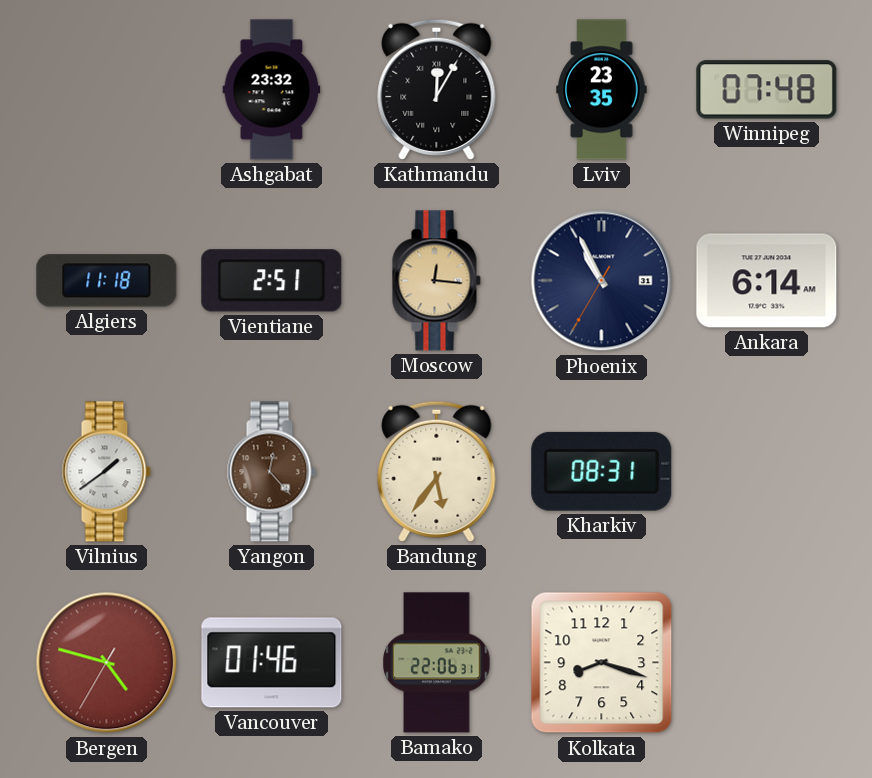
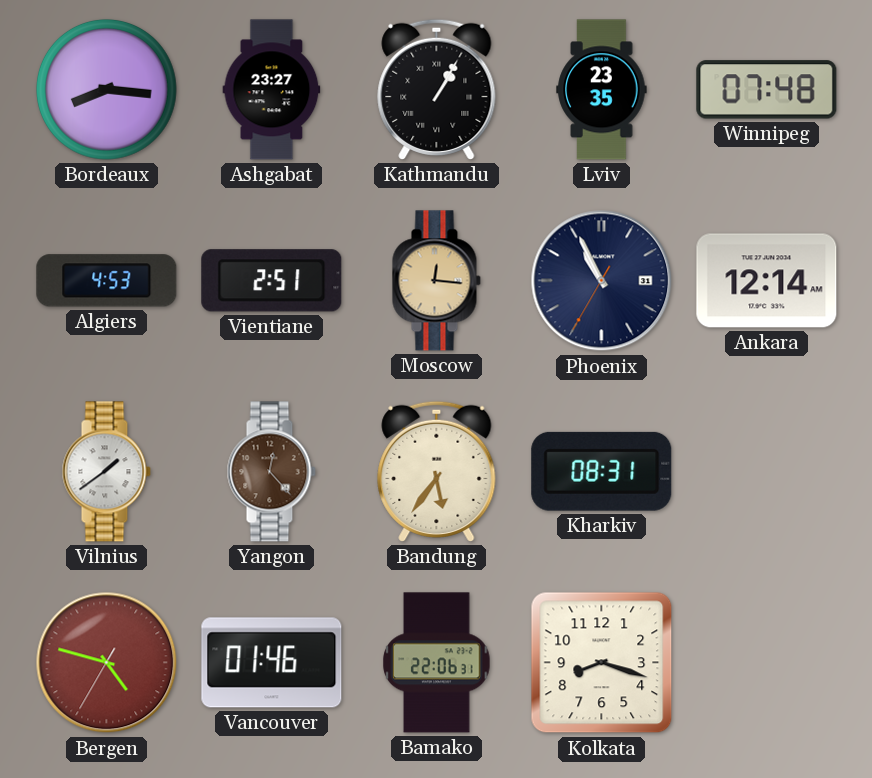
Bordeaux: none -> 8:16
Ashgabat: 23:32 -> 23:27
Kathmandu: 12:05 -> 1:05
Algiers: 11:18 -> 4:53
Ankara: 6:14 -> 12:14
